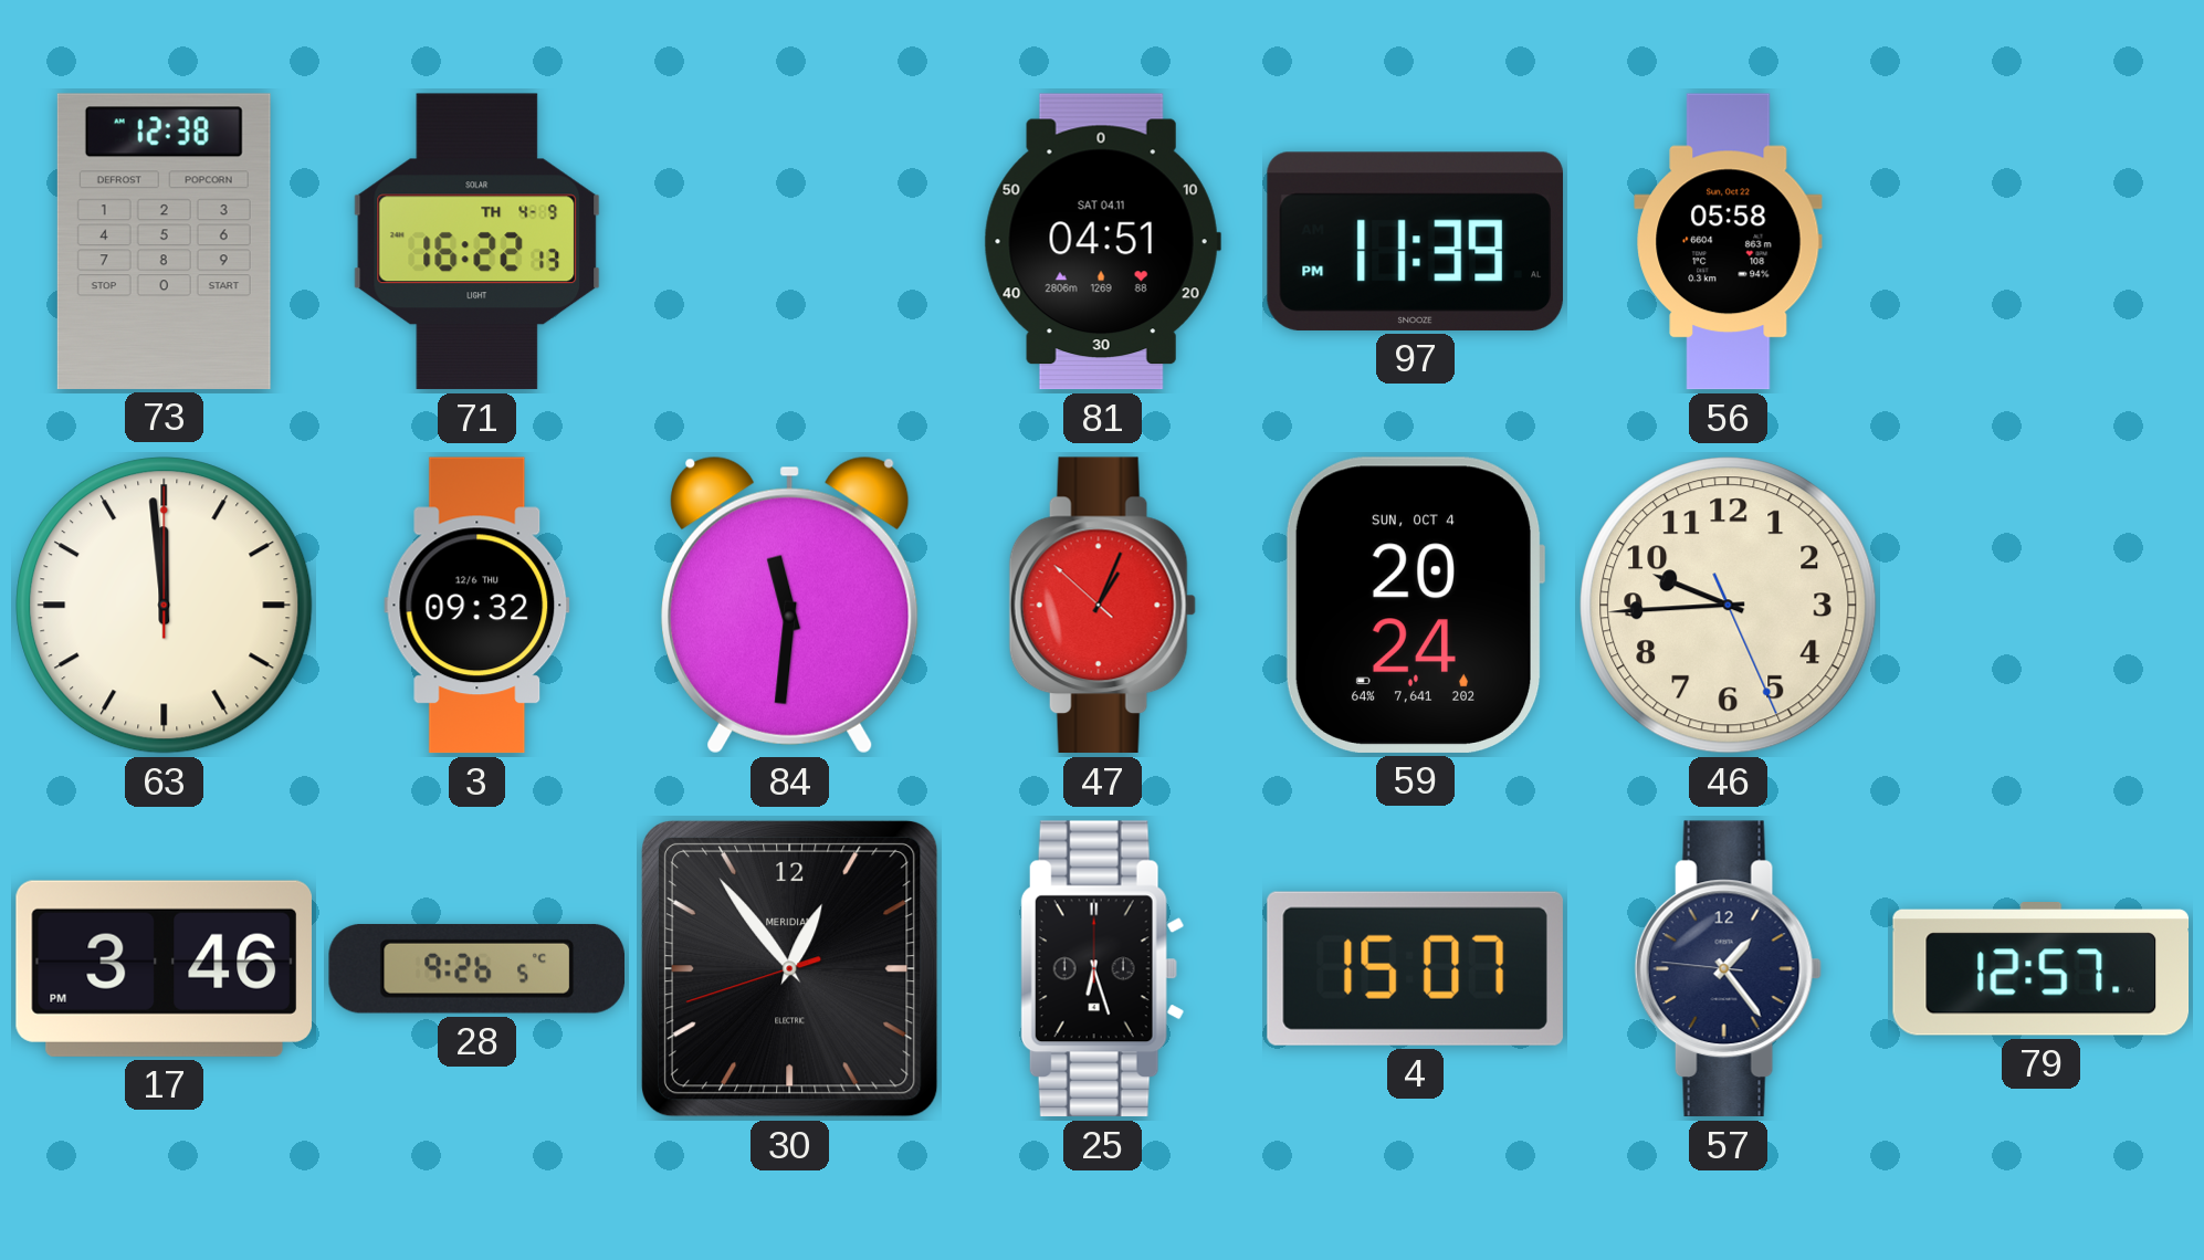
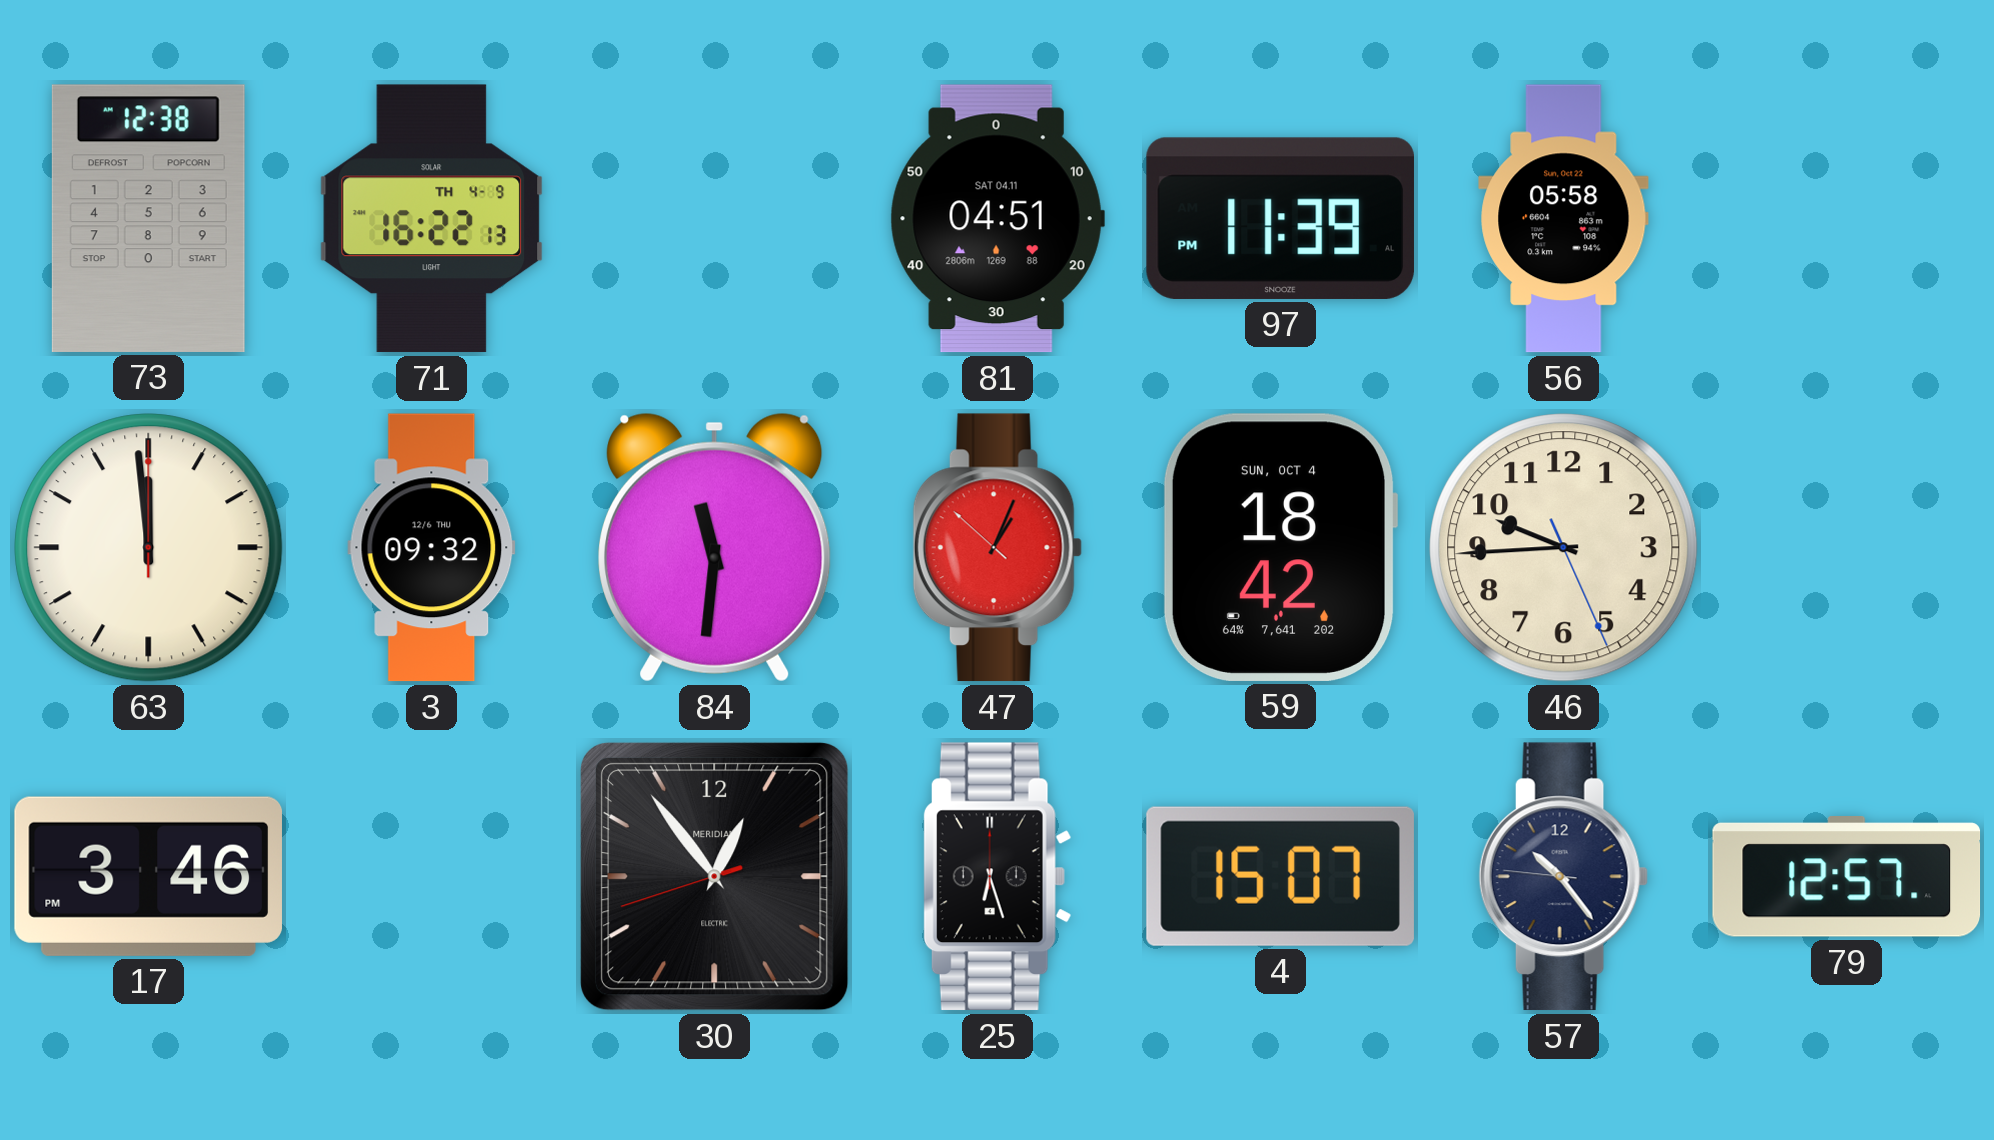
59: 20:24 -> 18:42
28: 9:26 -> none
57: 1:23 -> 10:23
